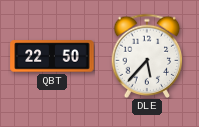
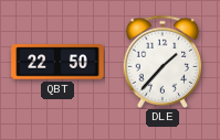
DLE: 5:37 -> 1:37
